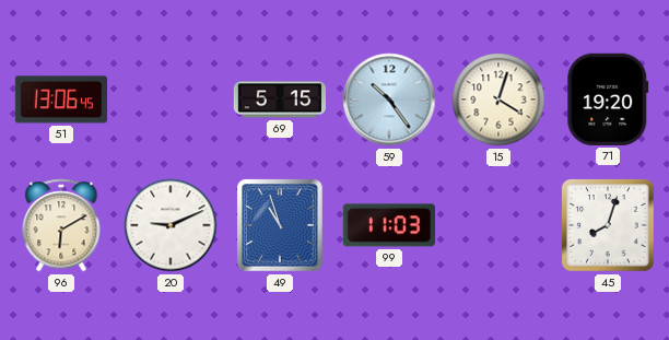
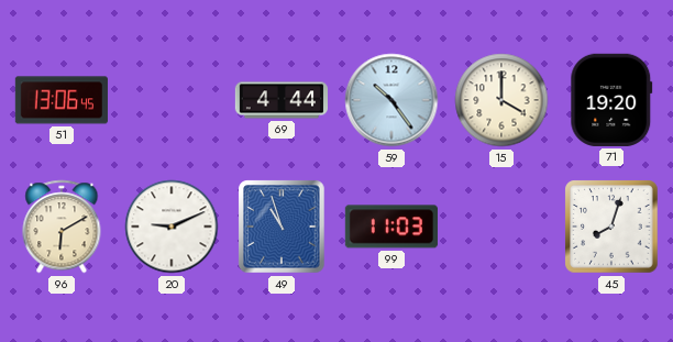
69: 5:15 -> 4:44
15: 4:03 -> 4:00
